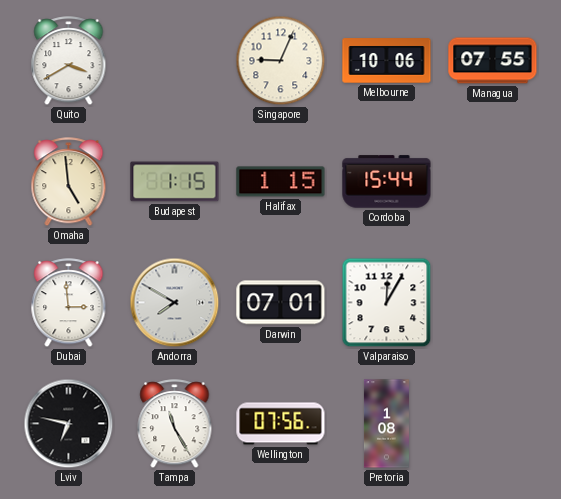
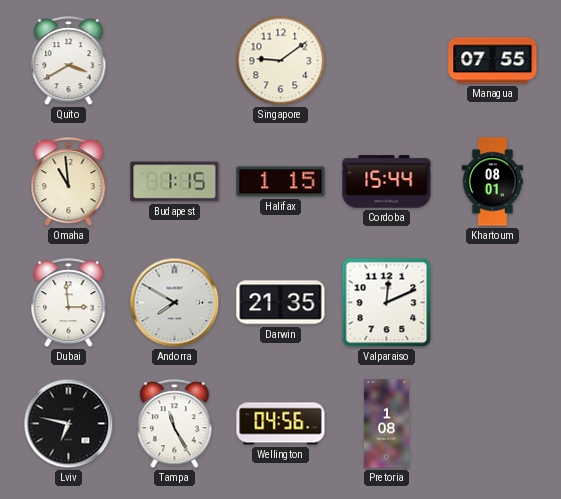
Singapore: 9:04 -> 9:09
Melbourne: 10:06 -> none
Omaha: 4:59 -> 10:59
Khartoum: none -> 08:01
Darwin: 07:01 -> 21:35
Valparaiso: 12:05 -> 12:11
Wellington: 07:56 -> 04:56
